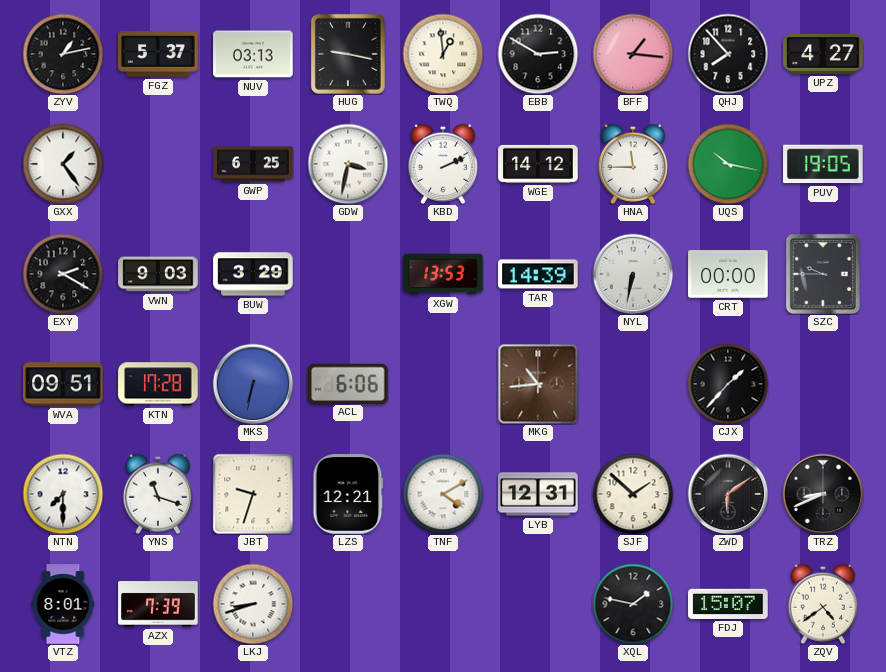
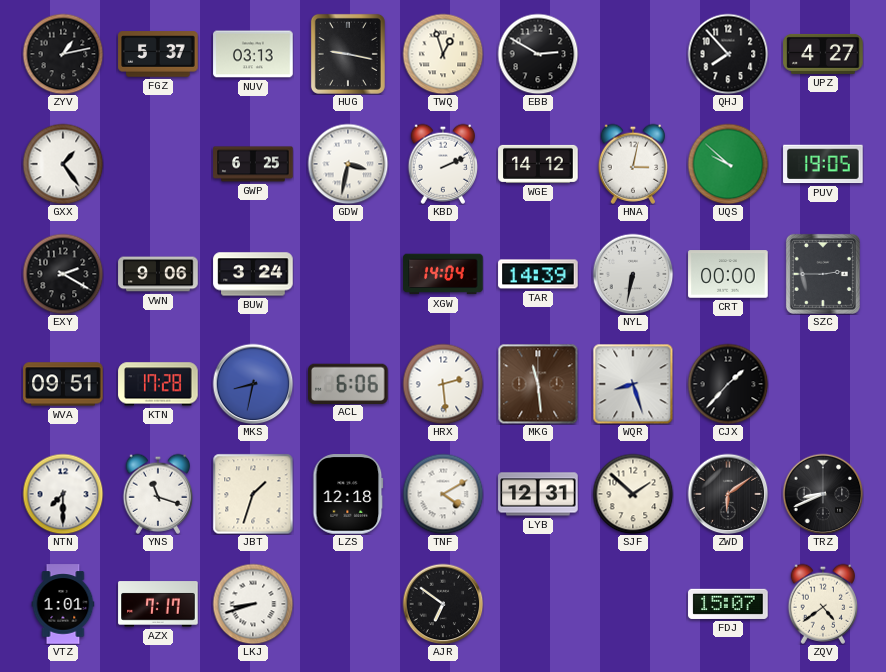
TWQ: 12:59 -> 12:57
BFF: 1:16 -> none
HNA: 11:45 -> 3:02
UQS: 10:17 -> 9:52
VWN: 9:03 -> 9:06
BUW: 3:29 -> 3:24
XGW: 13:53 -> 14:04
SZC: 9:45 -> 2:45
MKS: 6:32 -> 8:32
HRX: none -> 2:29
MKG: 10:44 -> 11:29
WQR: none -> 8:27
JBT: 9:33 -> 1:33
LZS: 12:21 -> 12:18
VTZ: 8:01 -> 1:01
AZX: 7:39 -> 7:17
AJR: none -> 6:51
XQL: 1:47 -> none
